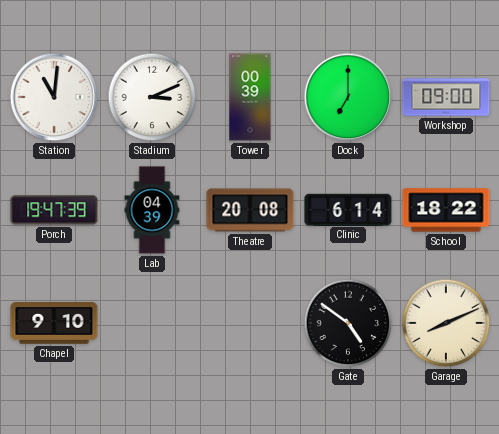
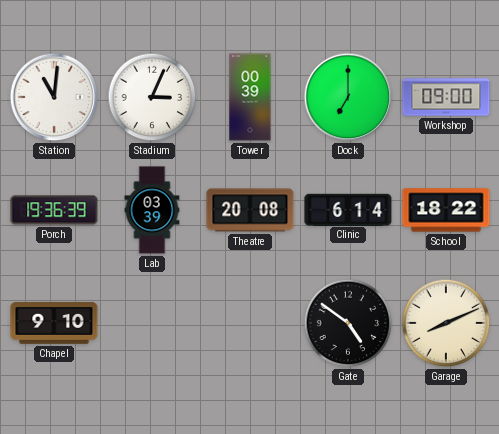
Stadium: 3:11 -> 3:04
Porch: 19:47 -> 19:36
Lab: 04:39 -> 03:39
